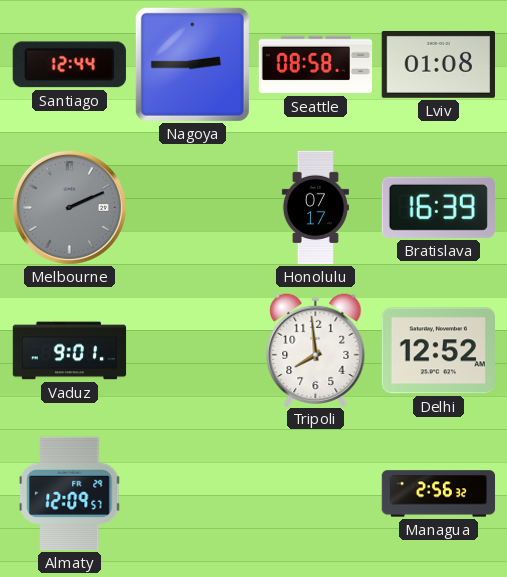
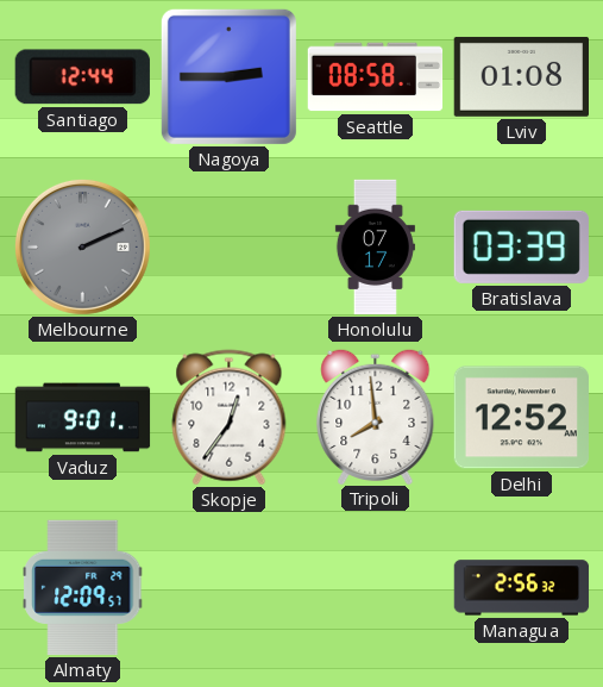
Bratislava: 16:39 -> 03:39
Skopje: none -> 12:36
